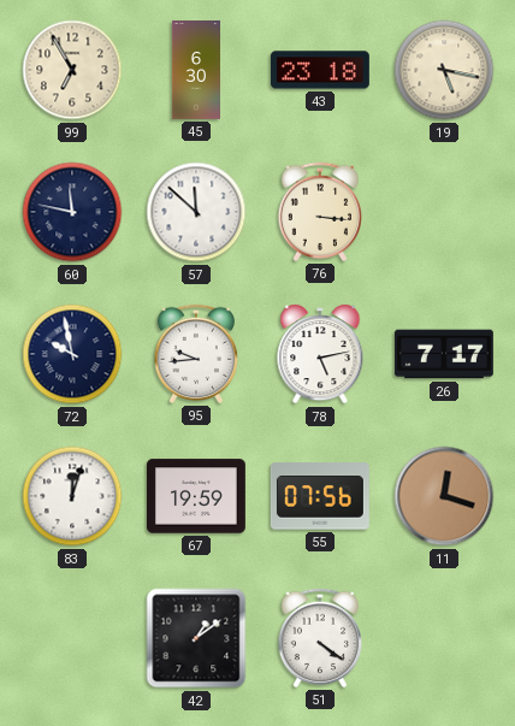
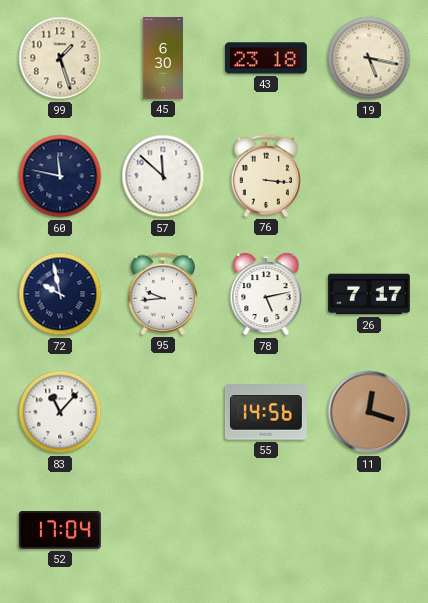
99: 6:55 -> 1:27
83: 12:03 -> 11:07
67: 19:59 -> none
55: 07:56 -> 14:56
52: none -> 17:04
42: 1:09 -> none
51: 4:21 -> none
